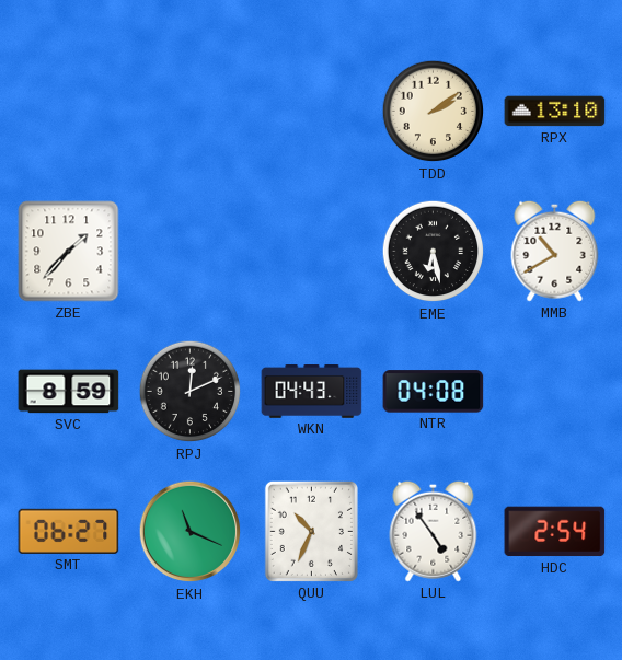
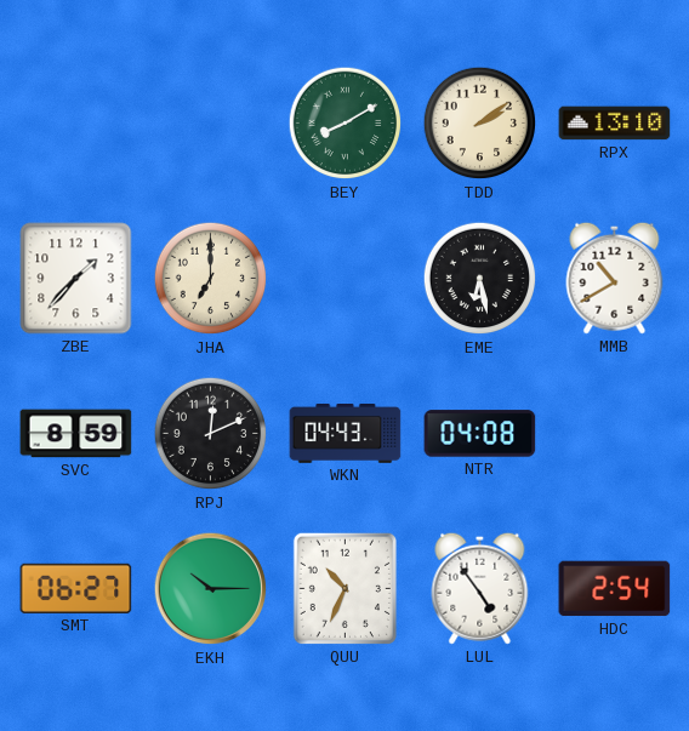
BEY: none -> 8:10
JHA: none -> 7:00
EKH: 11:19 -> 10:15
